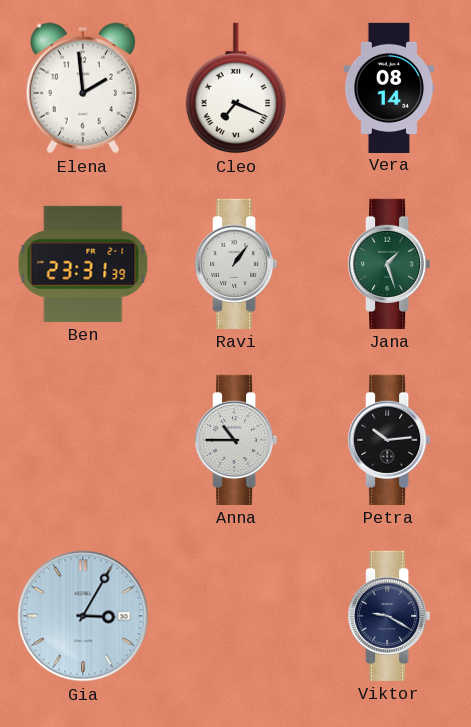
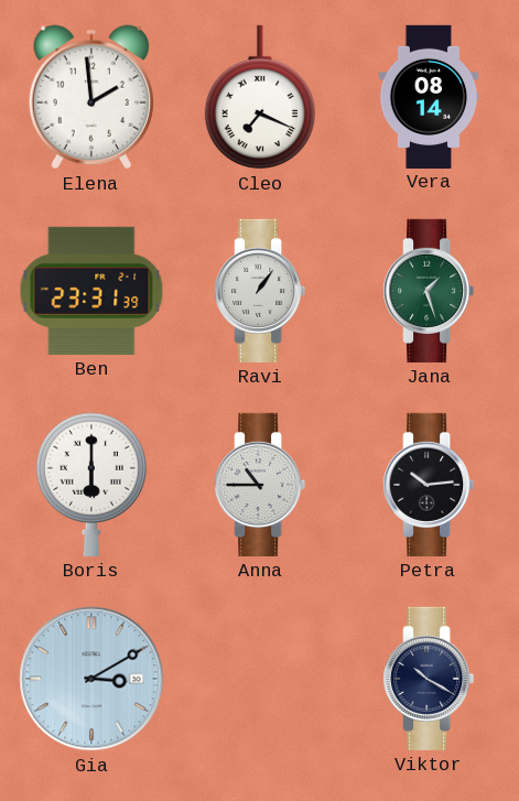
Boris: none -> 6:00
Gia: 3:05 -> 3:10
Viktor: 9:20 -> 10:20
